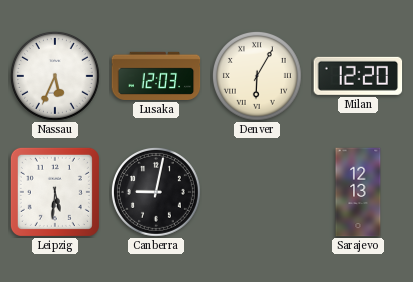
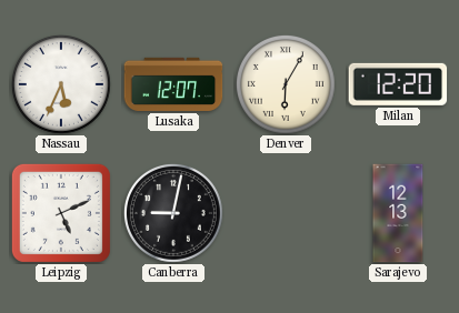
Lusaka: 12:03 -> 12:07
Leipzig: 5:31 -> 5:11
